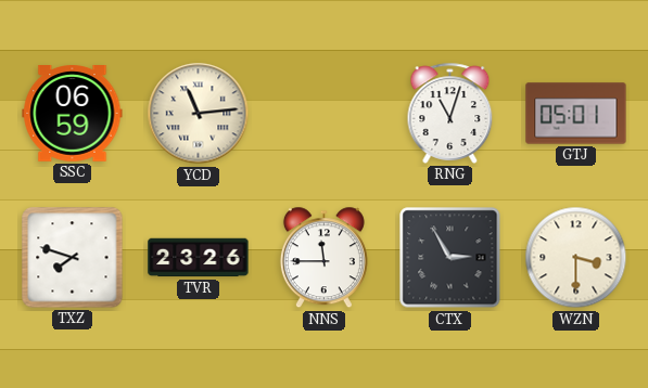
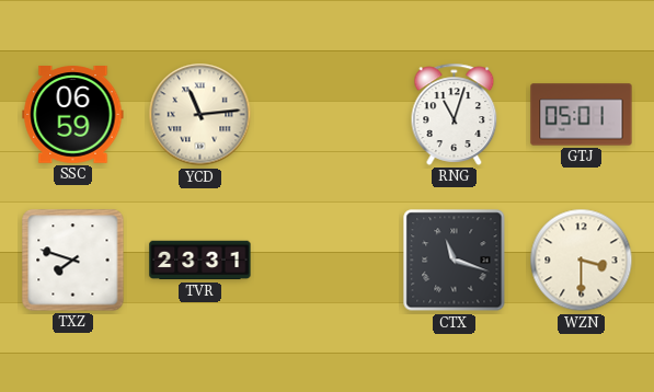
TVR: 23:26 -> 23:31
NNS: 11:45 -> none
CTX: 2:55 -> 11:18
